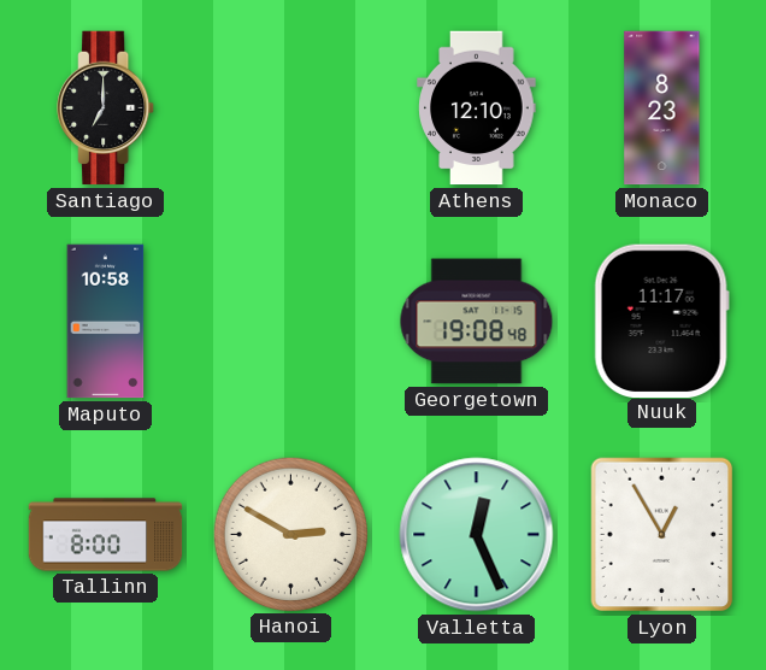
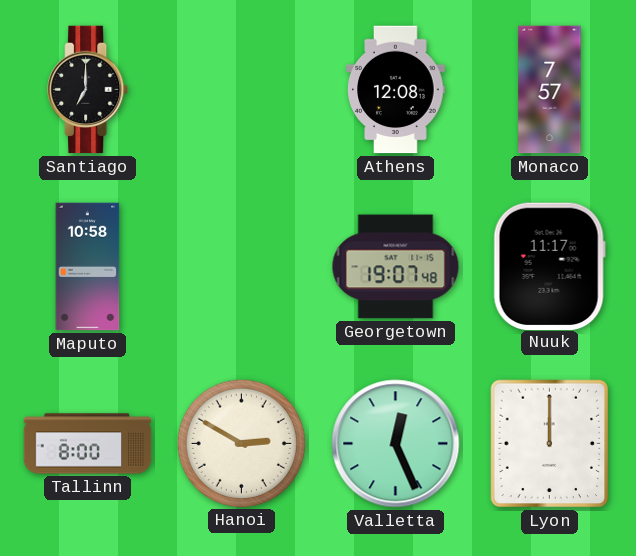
Athens: 12:10 -> 12:08
Monaco: 8:23 -> 7:57
Georgetown: 19:08 -> 19:07
Lyon: 12:55 -> 12:00
